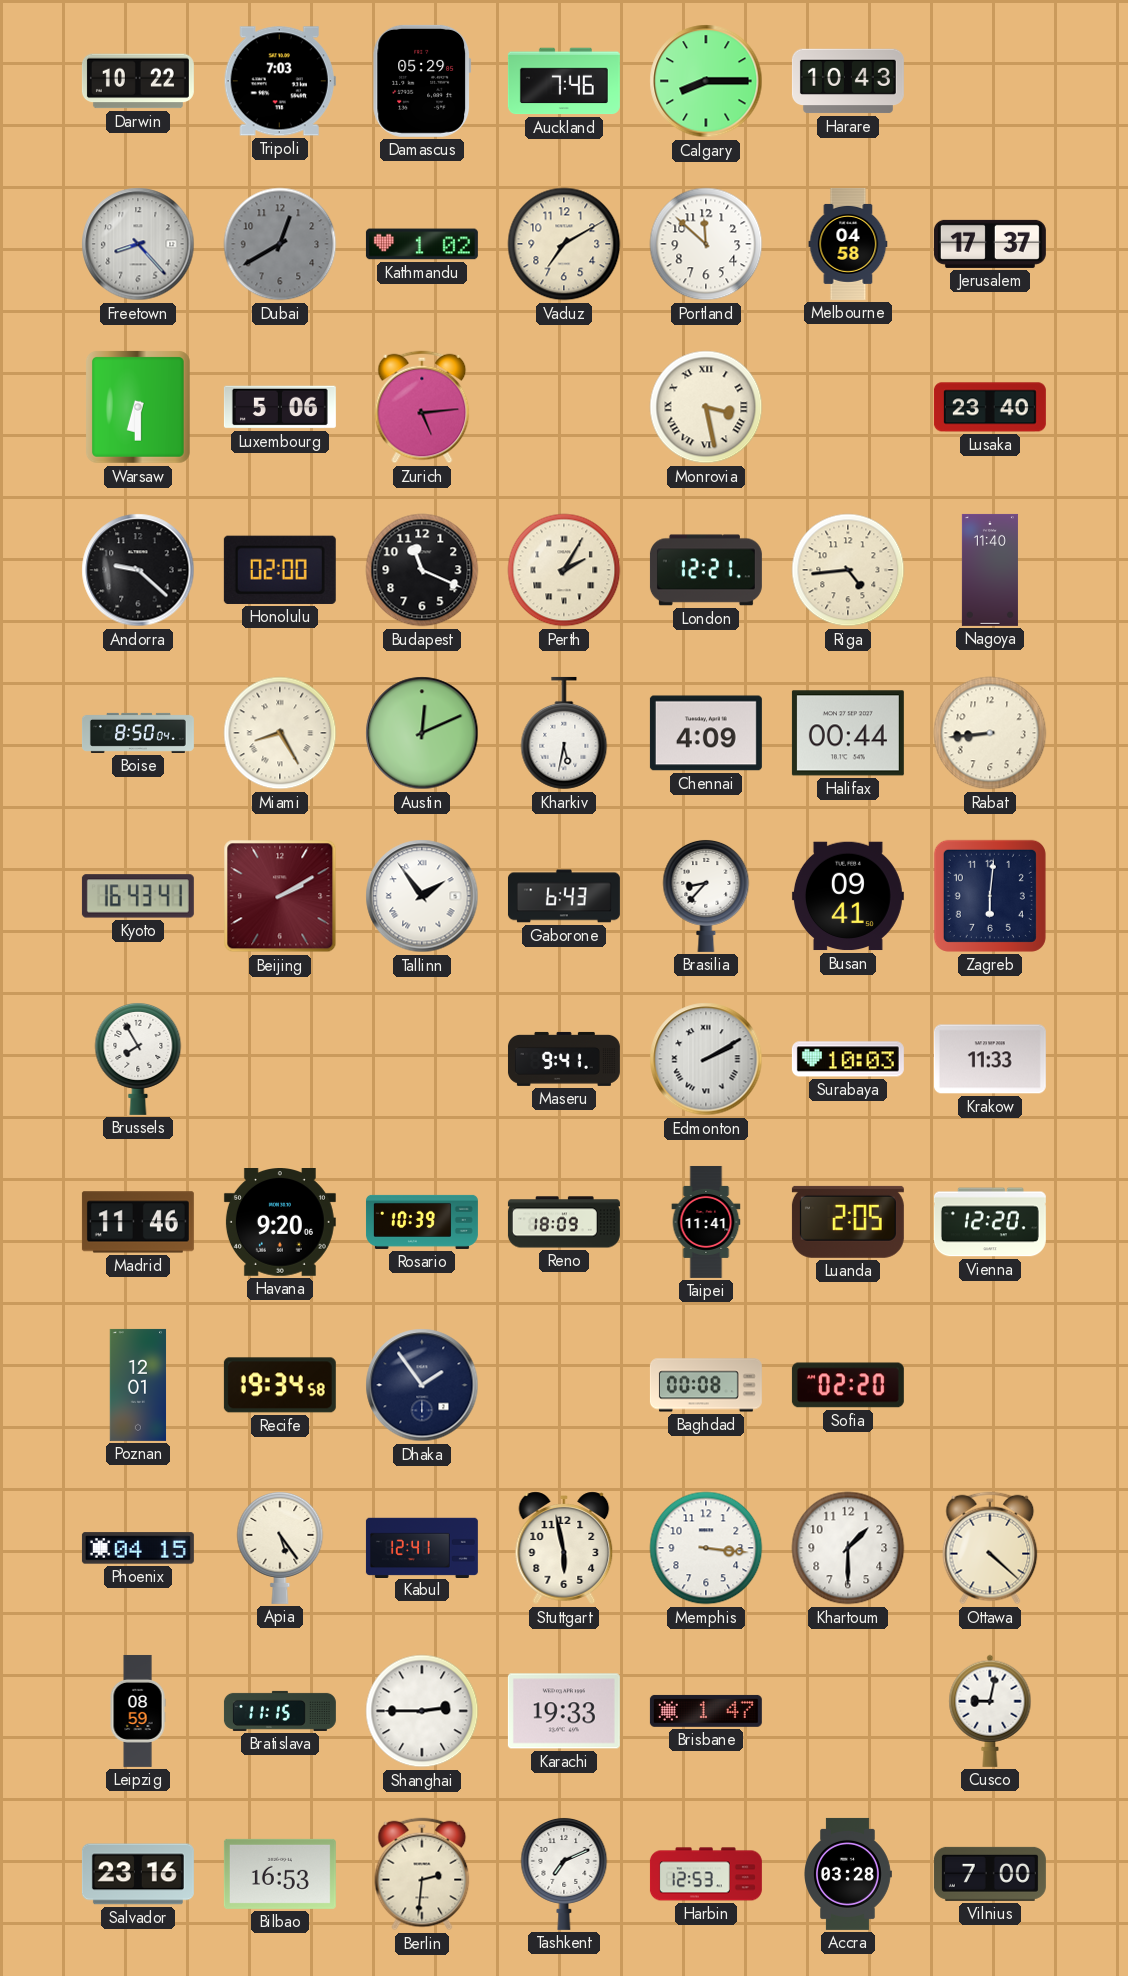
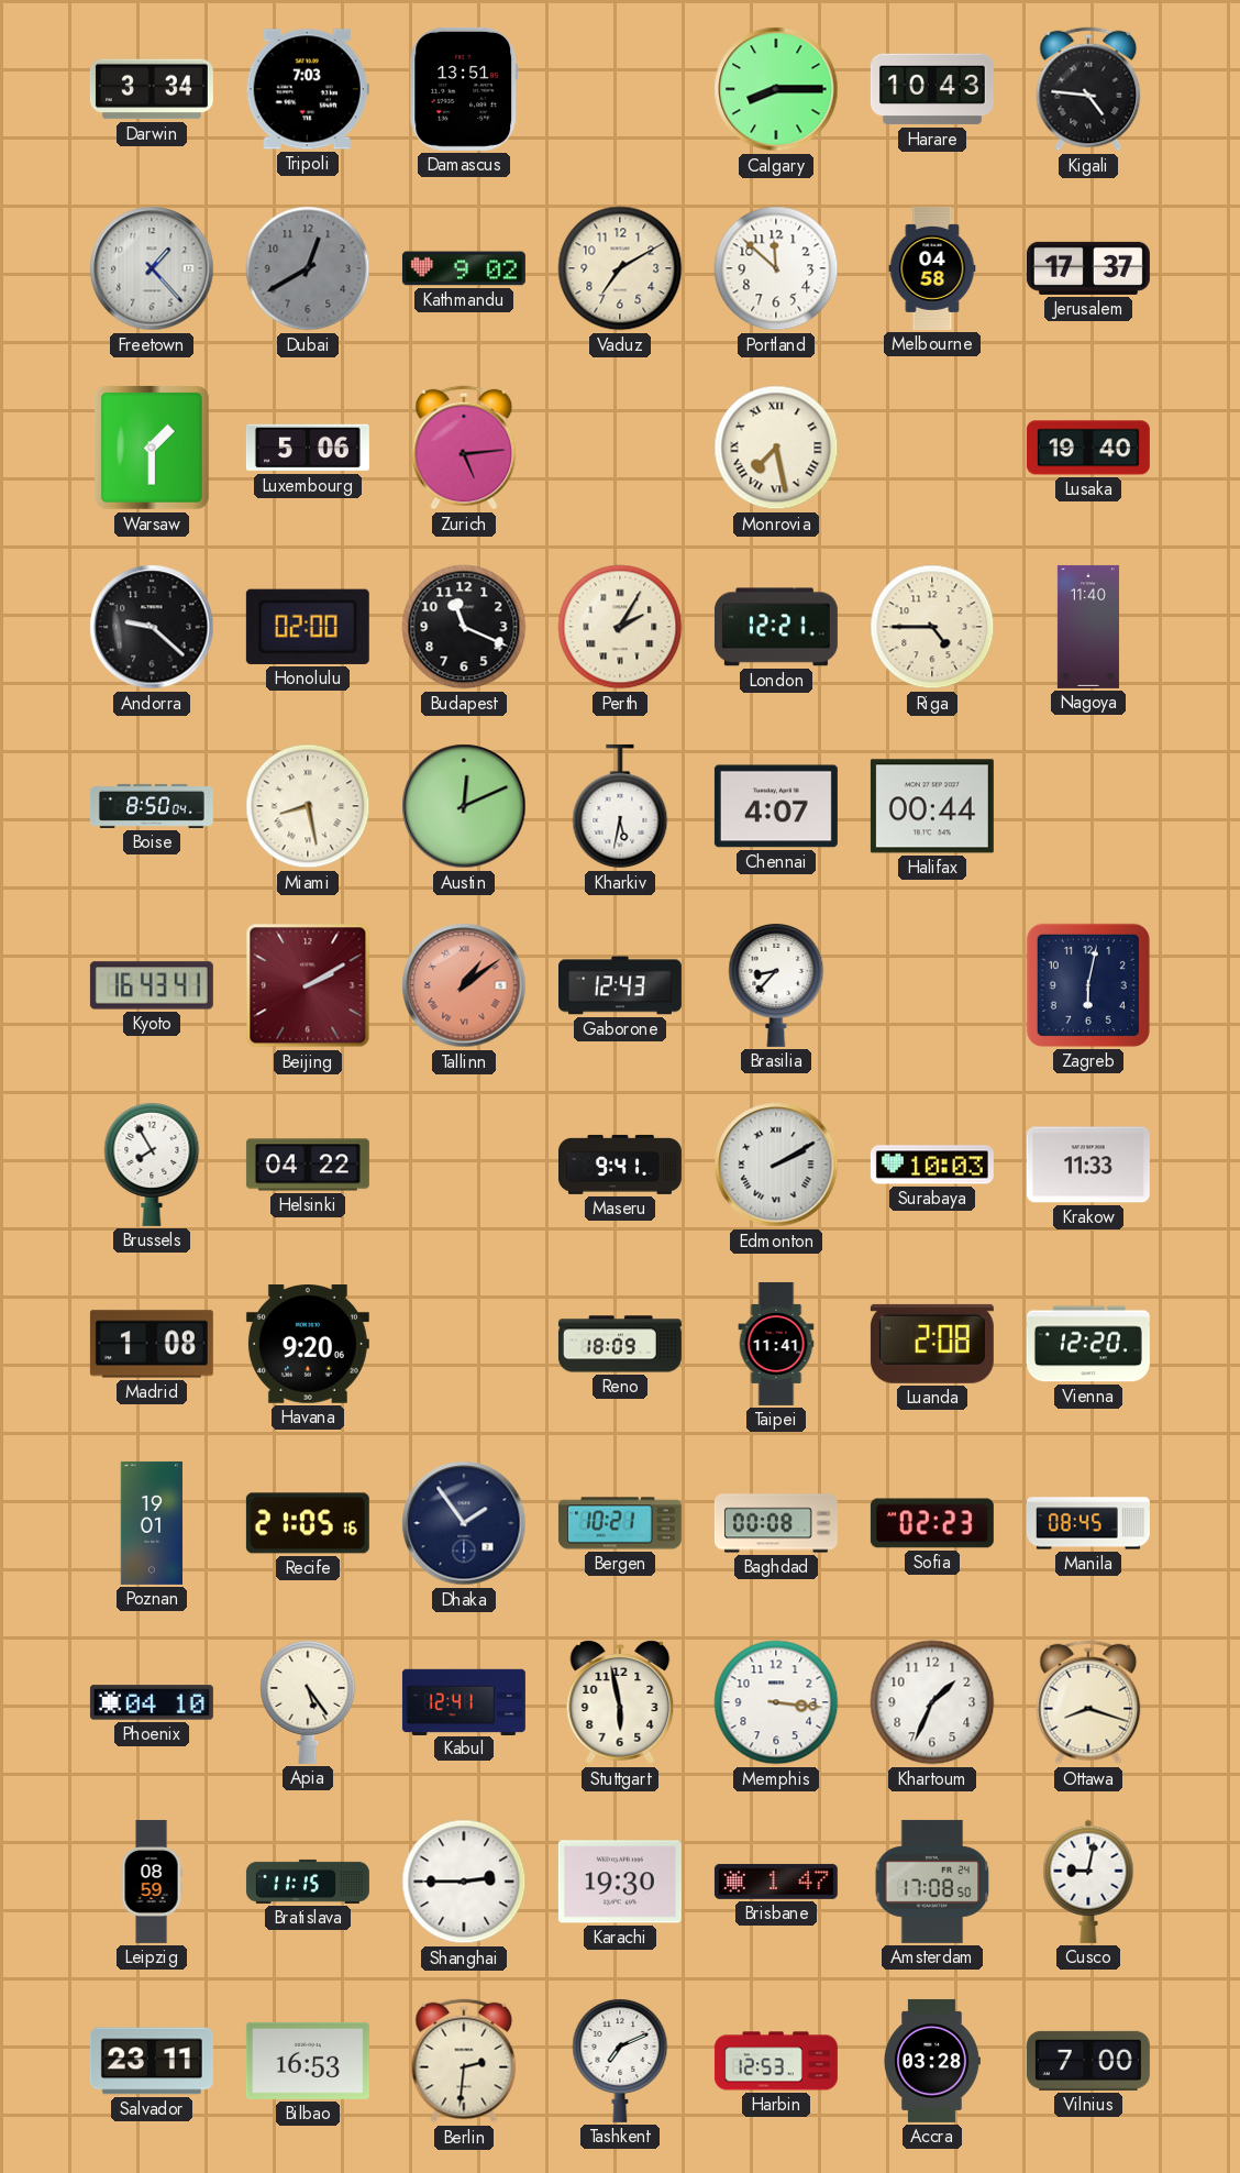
Darwin: 10:22 -> 3:34
Damascus: 05:29 -> 13:51
Auckland: 7:46 -> none
Kigali: none -> 4:46
Freetown: 8:23 -> 1:23
Kathmandu: 1:02 -> 9:02
Warsaw: 6:30 -> 1:30
Monrovia: 3:28 -> 7:28
Lusaka: 23:40 -> 19:40
Riga: 4:44 -> 4:45
Miami: 8:25 -> 8:28
Chennai: 4:09 -> 4:07
Rabat: 8:44 -> none
Tallinn: 1:54 -> 1:09
Tallinn dial: white -> salmon
Gaborone: 6:43 -> 12:43
Busan: 09:41 -> none
Zagreb: 6:01 -> 6:02
Helsinki: none -> 04:22
Madrid: 11:46 -> 1:08
Rosario: 10:39 -> none
Luanda: 2:05 -> 2:08
Poznan: 12:01 -> 19:01
Recife: 19:34 -> 21:05
Bergen: none -> 10:21
Sofia: 02:20 -> 02:23
Manila: none -> 08:45
Phoenix: 04:15 -> 04:10
Khartoum: 1:30 -> 1:34
Ottawa: 4:22 -> 8:18
Karachi: 19:33 -> 19:30
Amsterdam: none -> 17:08
Salvador: 23:16 -> 23:11
